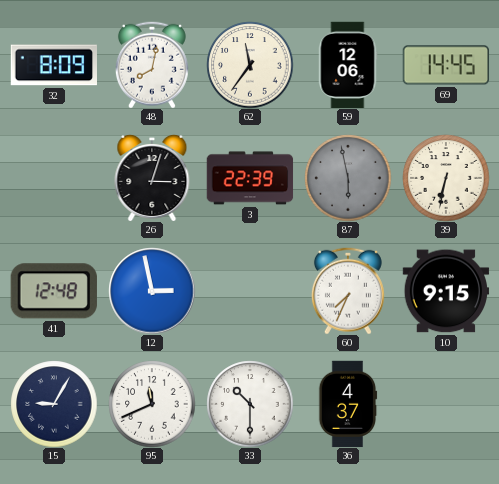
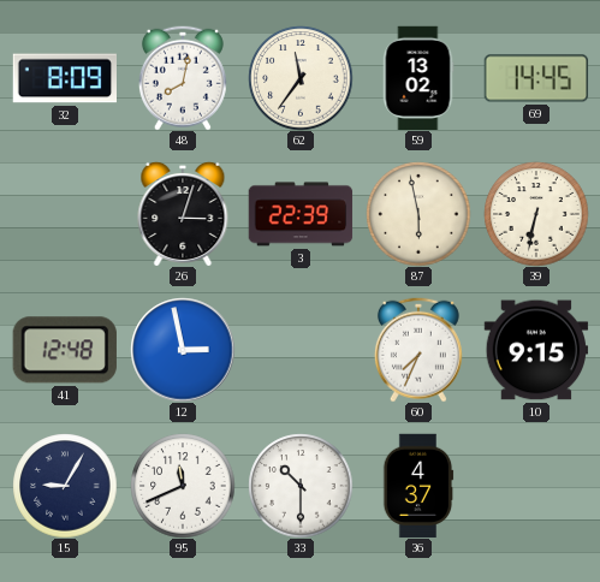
59: 12:06 -> 13:02
87 dial: grey -> cream
